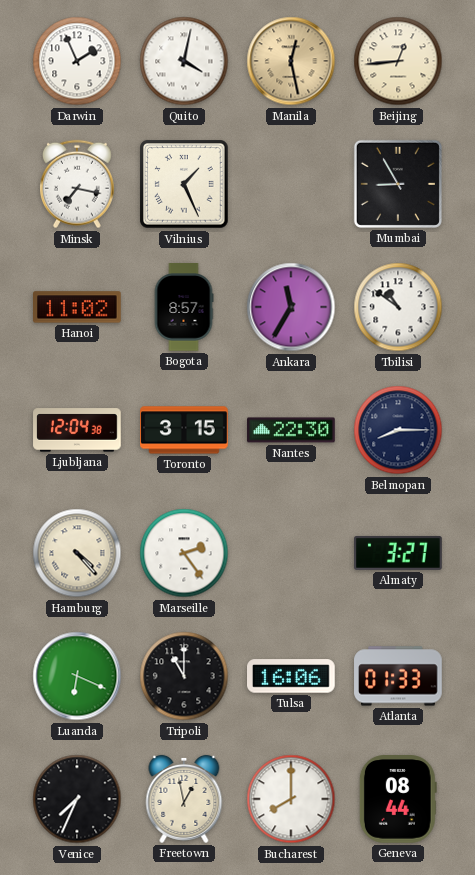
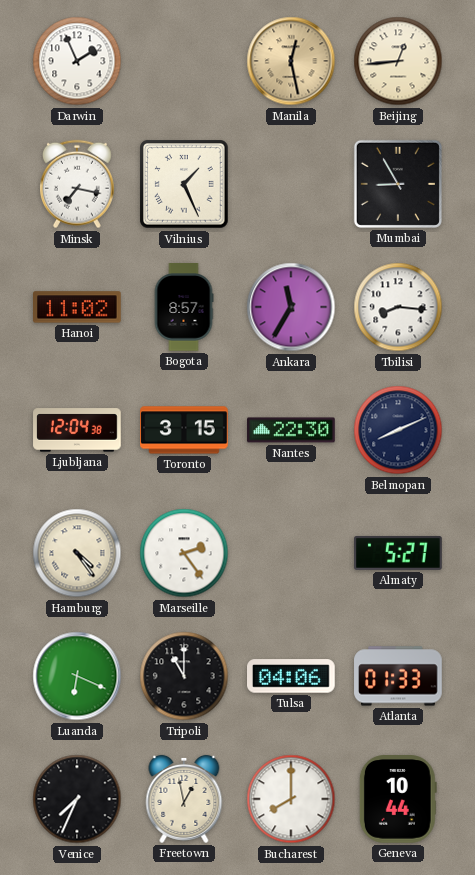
Quito: 4:02 -> none
Tbilisi: 10:51 -> 8:16
Belmopan: 8:15 -> 8:11
Hamburg: 4:23 -> 4:24
Almaty: 3:27 -> 5:27
Tulsa: 16:06 -> 04:06
Geneva: 08:44 -> 10:44
